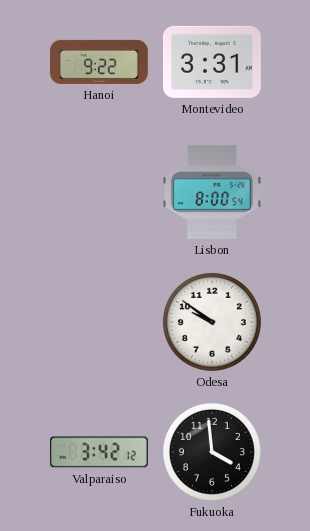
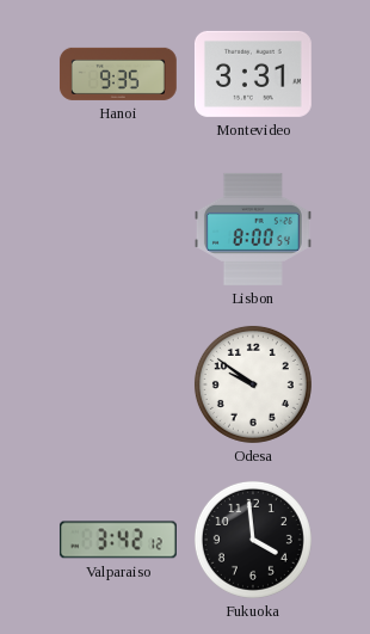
Hanoi: 9:22 -> 9:35
